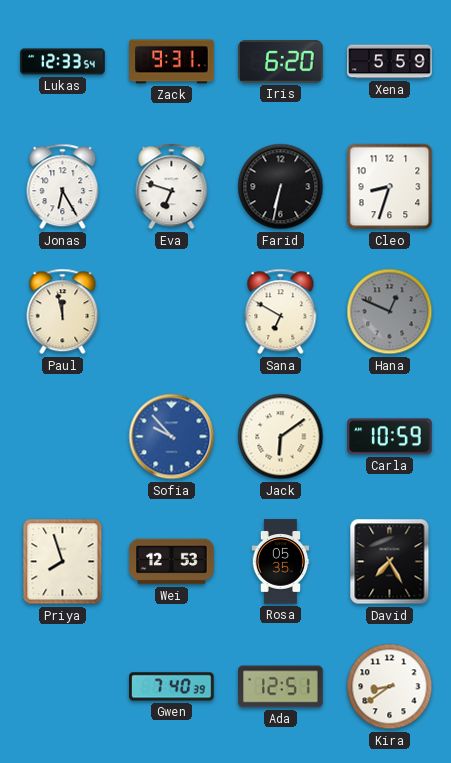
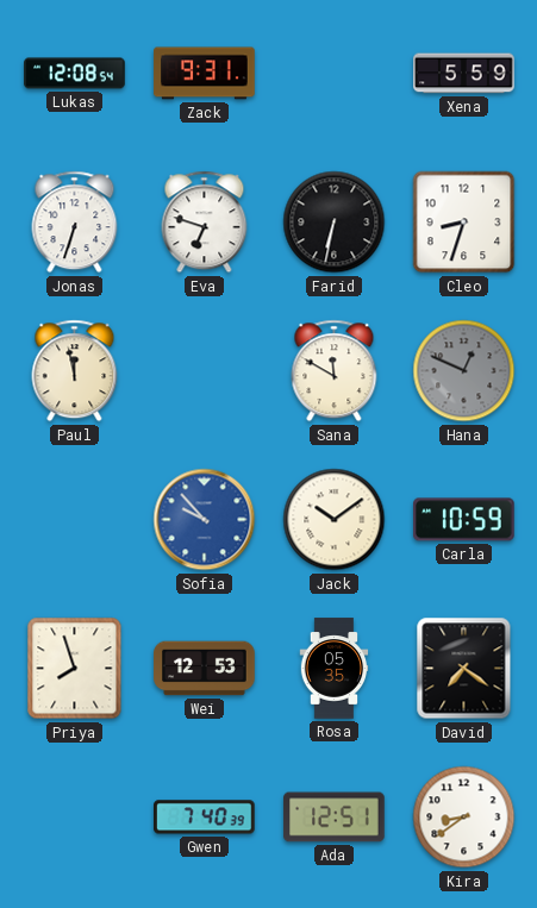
Lukas: 12:33 -> 12:08
Iris: 6:20 -> none
Jonas: 6:25 -> 6:33
Sana: 6:50 -> 11:50
Jack: 6:09 -> 10:09
David: 7:25 -> 7:21
